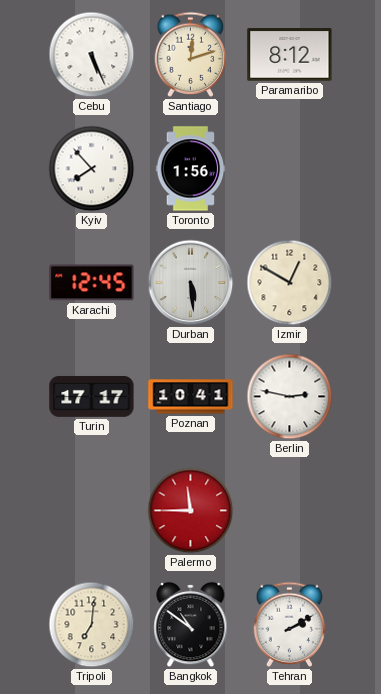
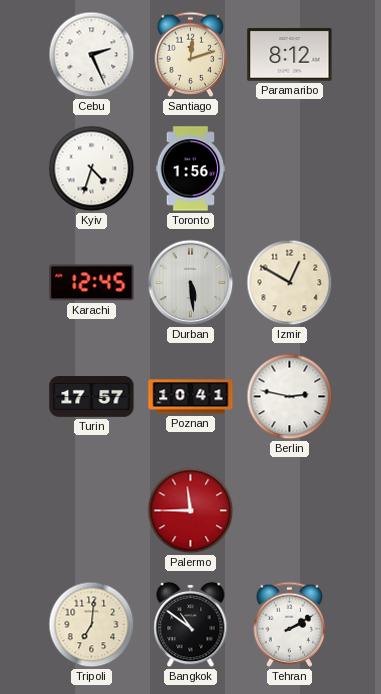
Cebu: 5:26 -> 2:26
Kyiv: 7:53 -> 4:33
Turin: 17:17 -> 17:57
